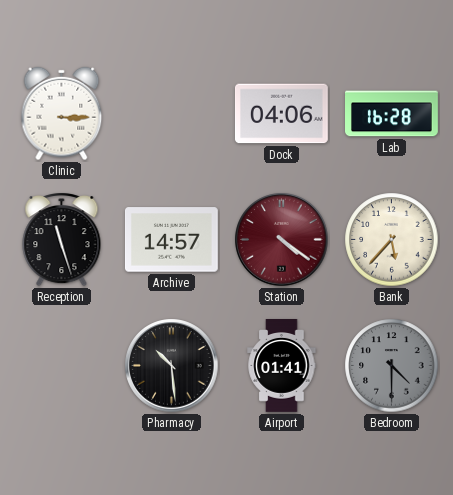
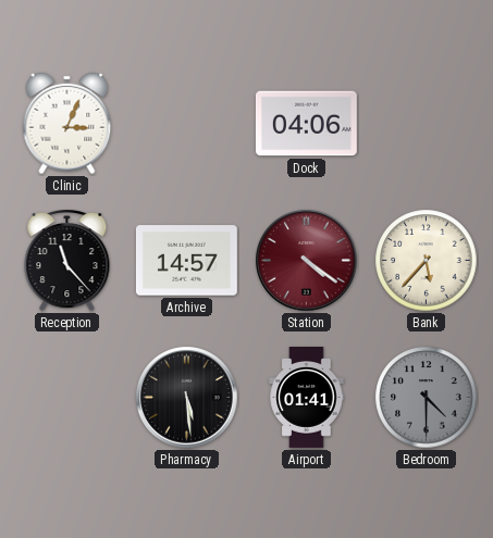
Clinic: 3:15 -> 3:04
Lab: 16:28 -> none
Reception: 11:27 -> 11:23
Pharmacy: 10:29 -> 5:29
